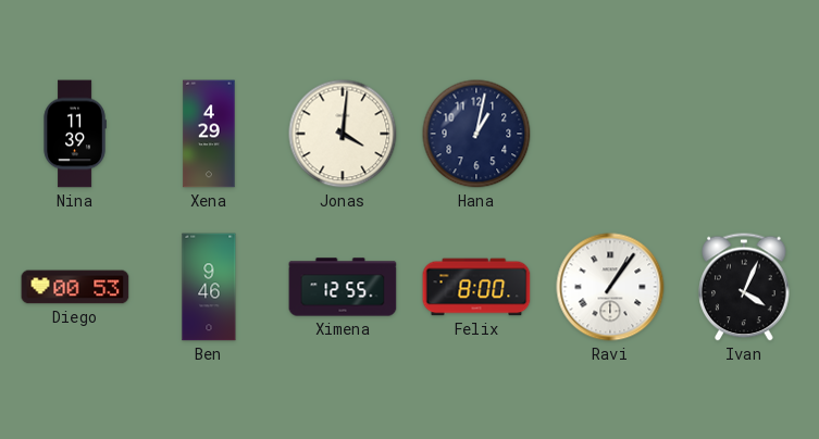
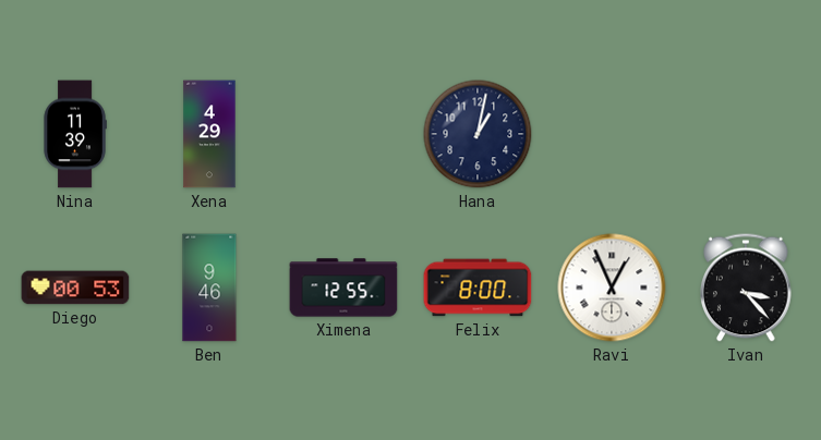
Jonas: 4:01 -> none
Ravi: 1:06 -> 12:56
Ivan: 4:04 -> 3:23
